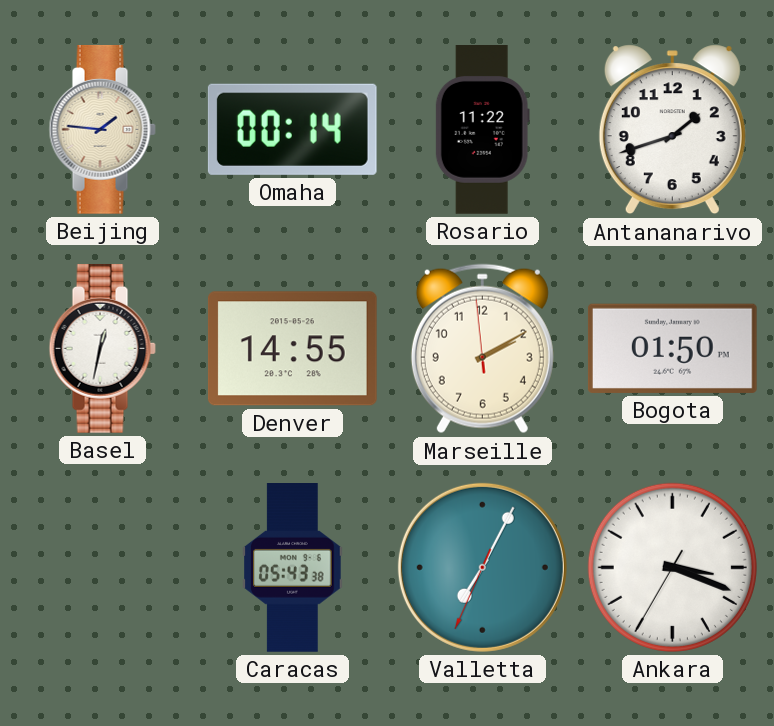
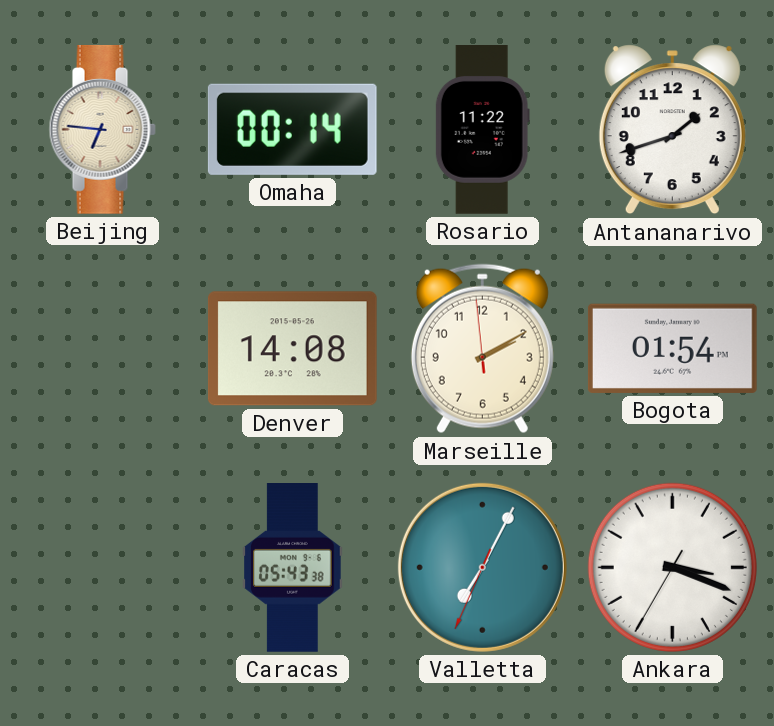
Beijing: 1:46 -> 6:46
Basel: 12:32 -> none
Denver: 14:55 -> 14:08
Bogota: 01:50 -> 01:54
